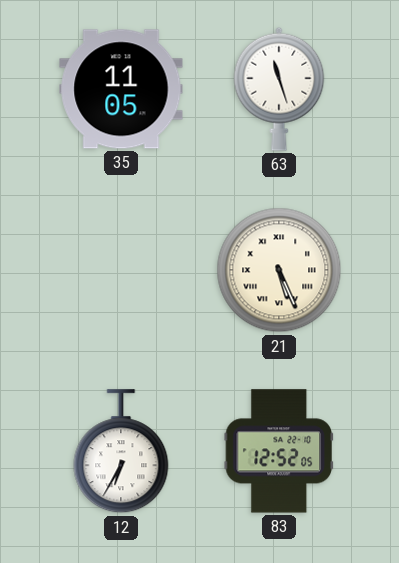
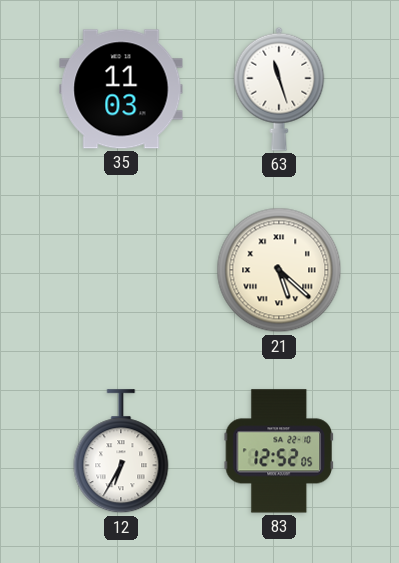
35: 11:05 -> 11:03
21: 5:26 -> 5:22
